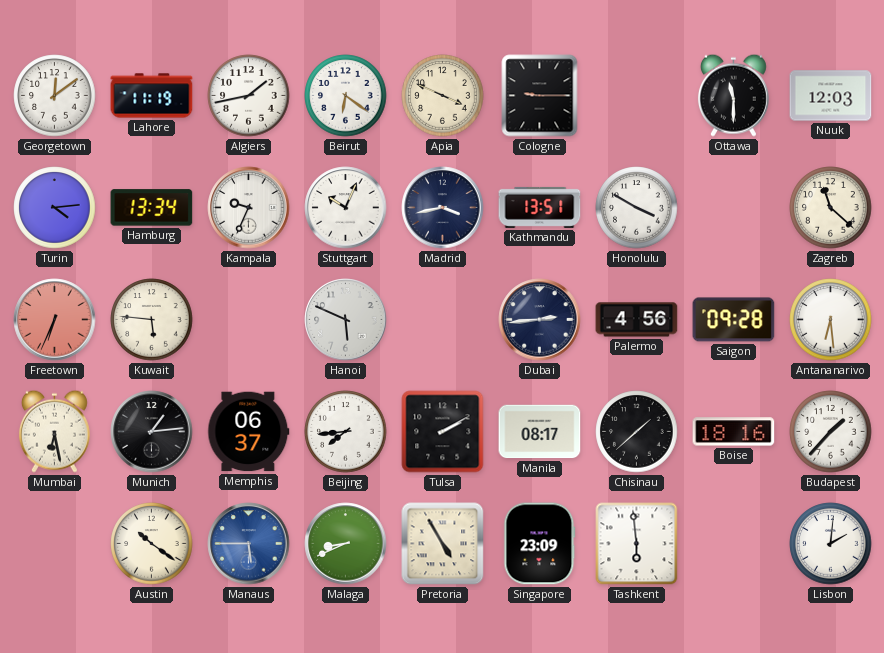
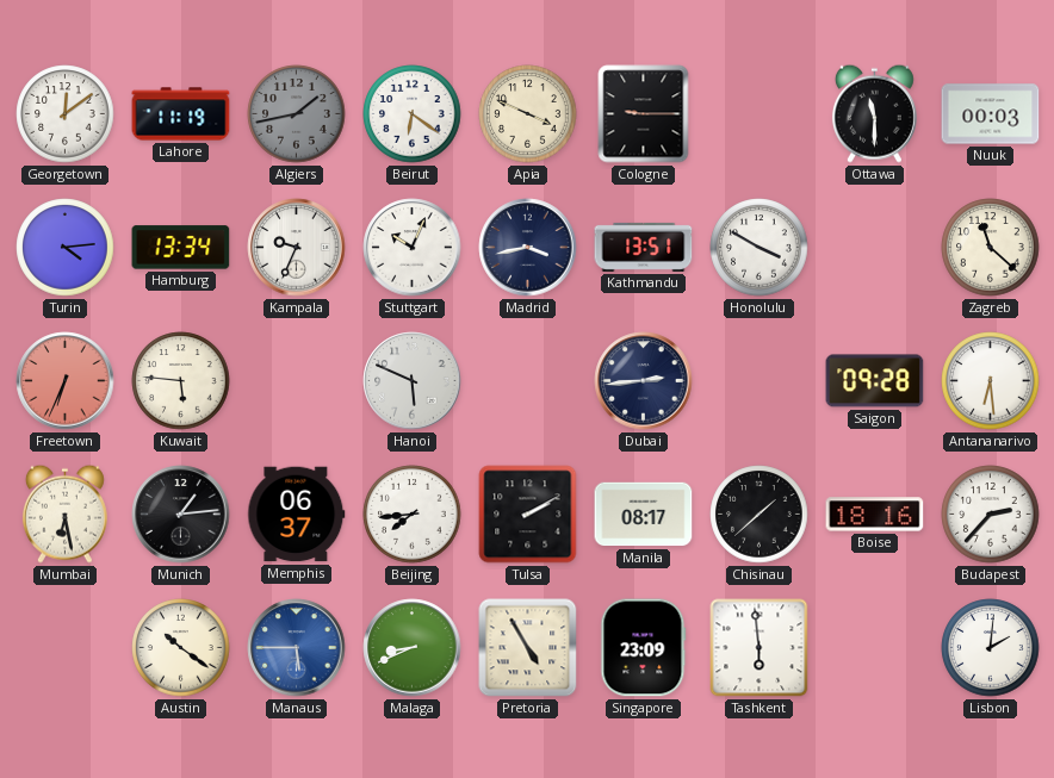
Algiers dial: white -> grey
Nuuk: 12:03 -> 00:03
Palermo: 4:56 -> none
Budapest: 1:37 -> 2:37
